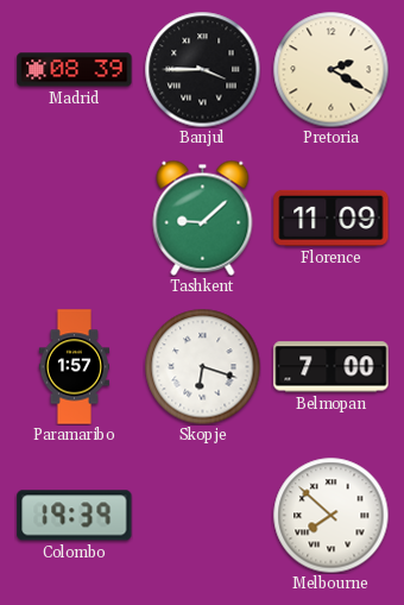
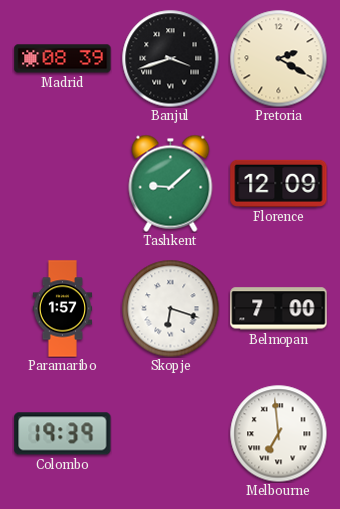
Banjul: 3:45 -> 3:42
Florence: 11:09 -> 12:09
Melbourne: 7:52 -> 6:59
